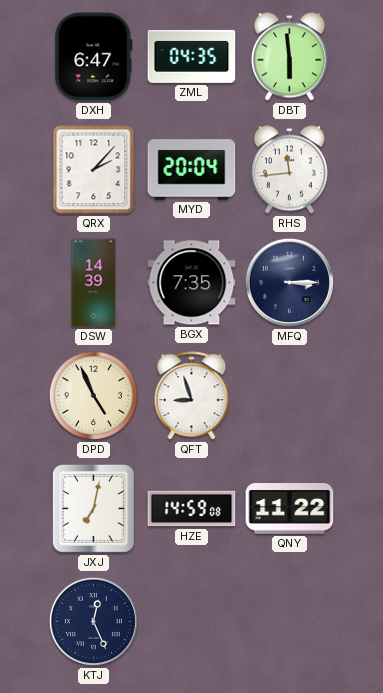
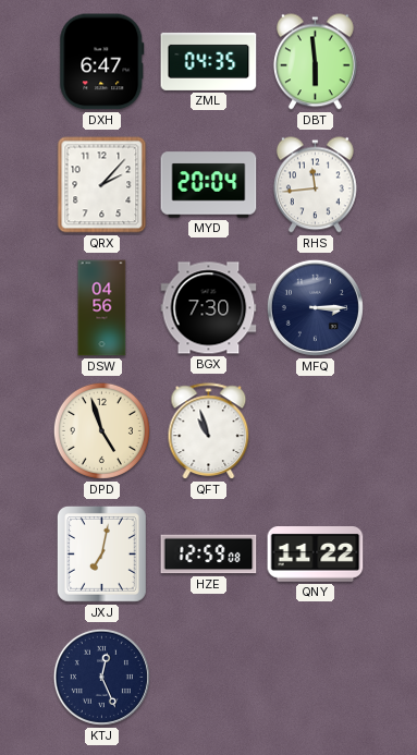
DSW: 14:39 -> 04:56
BGX: 7:35 -> 7:30
DPD: 4:56 -> 4:57
QFT: 8:57 -> 10:57
HZE: 14:59 -> 12:59
